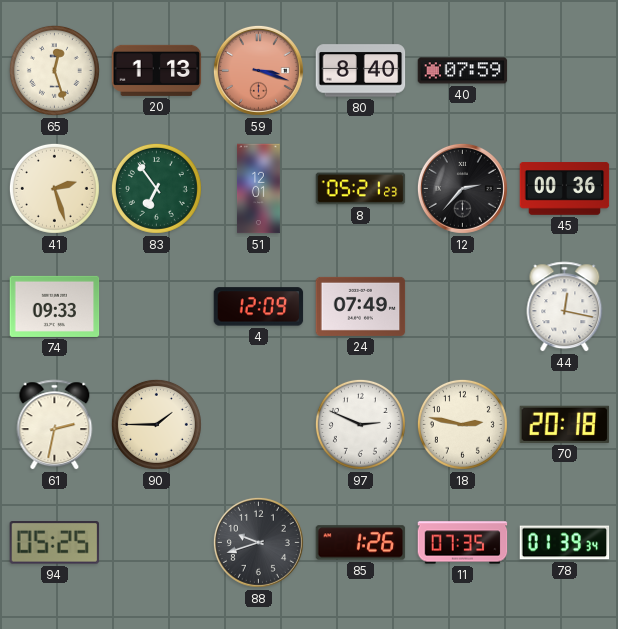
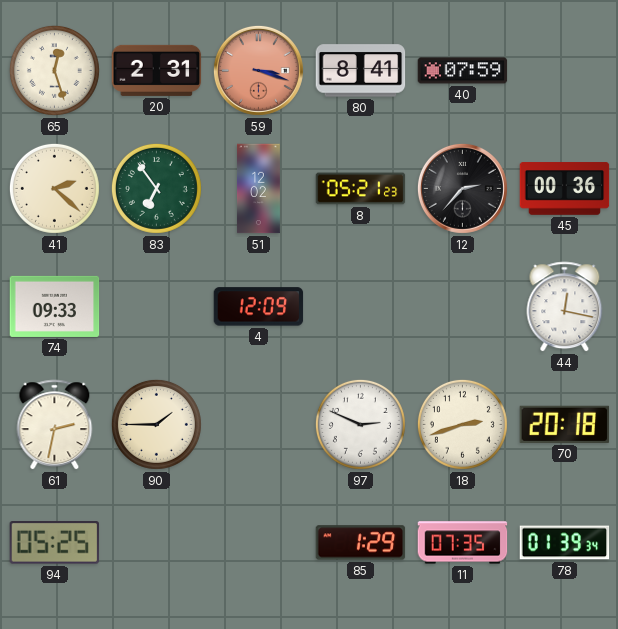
20: 1:13 -> 2:31
80: 8:40 -> 8:41
41: 2:27 -> 2:22
51: 12:01 -> 12:02
24: 07:49 -> none
18: 2:47 -> 2:42
88: 9:42 -> none
85: 1:26 -> 1:29
